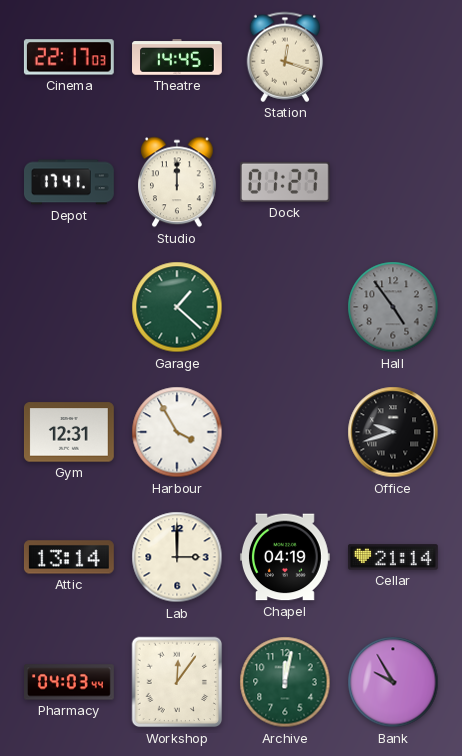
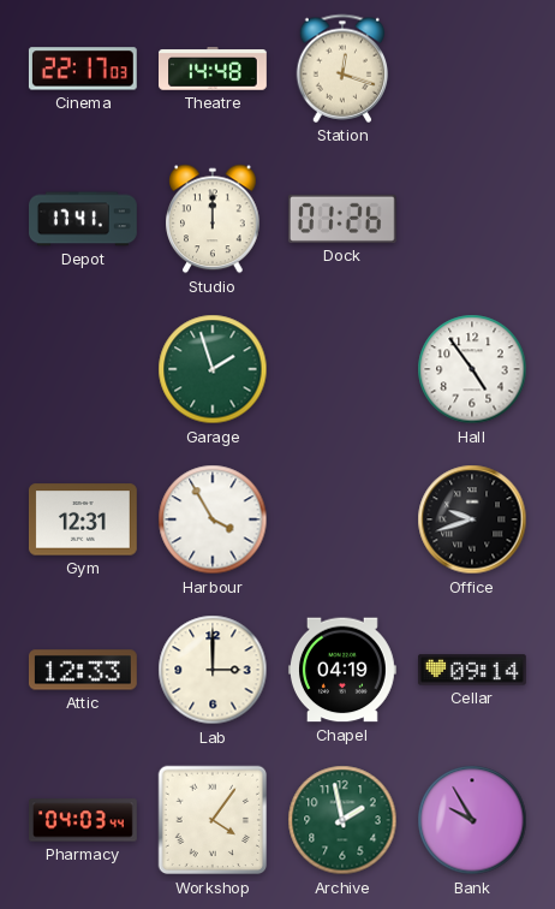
Theatre: 14:45 -> 14:48
Dock: 01:27 -> 01:26
Garage: 1:22 -> 1:57
Hall dial: grey -> white
Attic: 13:14 -> 12:33
Cellar: 21:14 -> 09:14
Workshop: 12:06 -> 4:06
Archive: 12:02 -> 1:58
